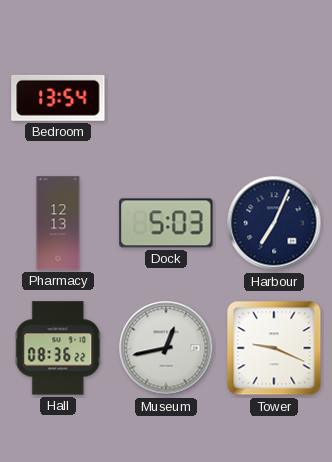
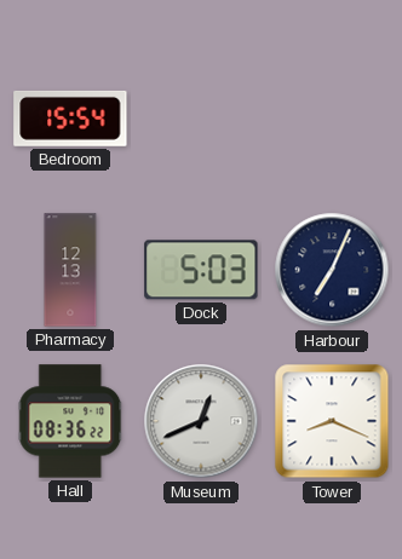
Bedroom: 13:54 -> 15:54
Museum: 12:43 -> 12:41
Tower: 9:19 -> 8:19
